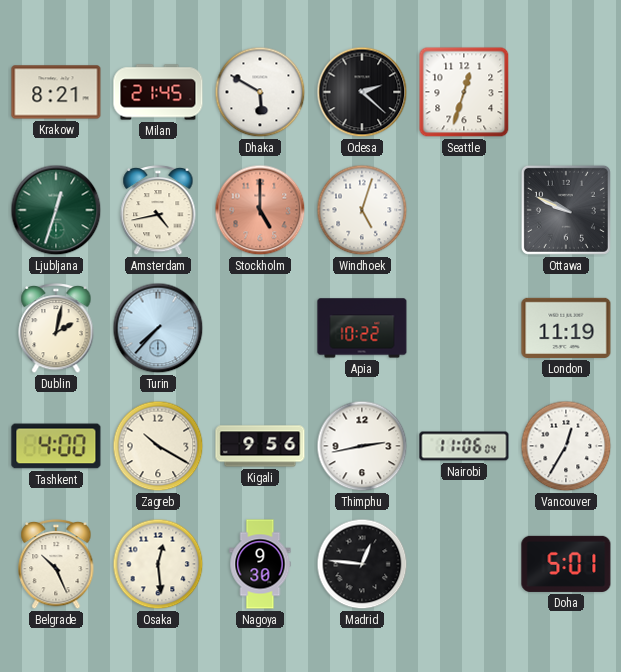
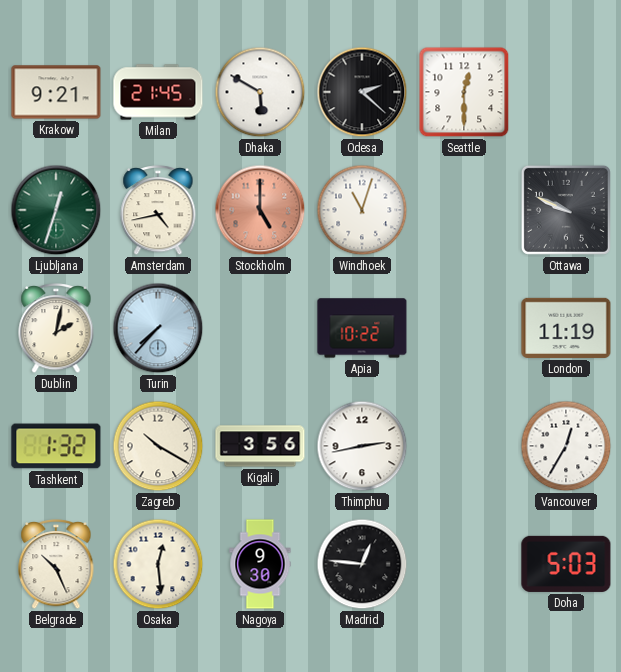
Krakow: 8:21 -> 9:21
Seattle: 12:33 -> 12:30
Windhoek: 5:03 -> 11:03
Tashkent: 4:00 -> 1:32
Kigali: 9:56 -> 3:56
Nairobi: 11:06 -> none
Doha: 5:01 -> 5:03
